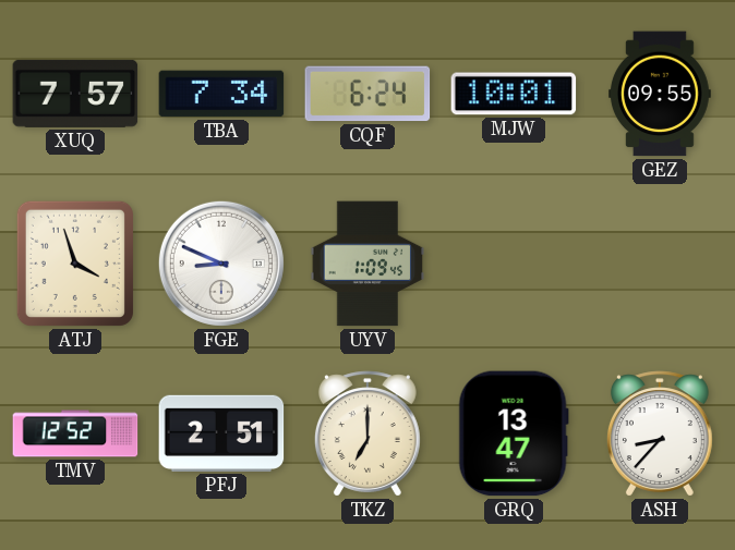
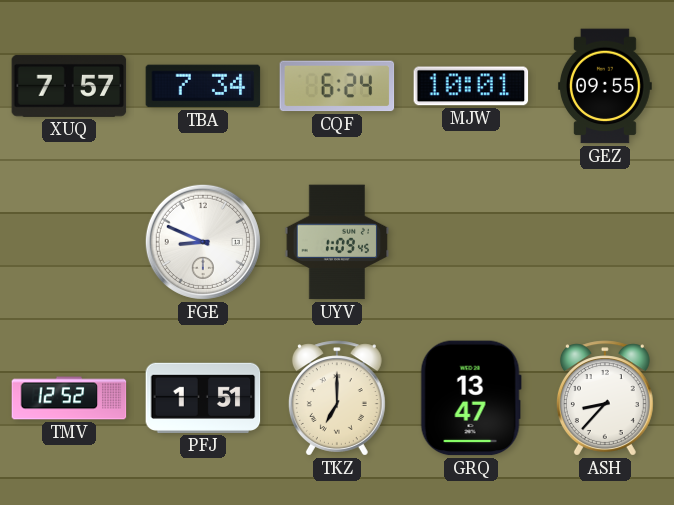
ATJ: 3:57 -> none
PFJ: 2:51 -> 1:51
